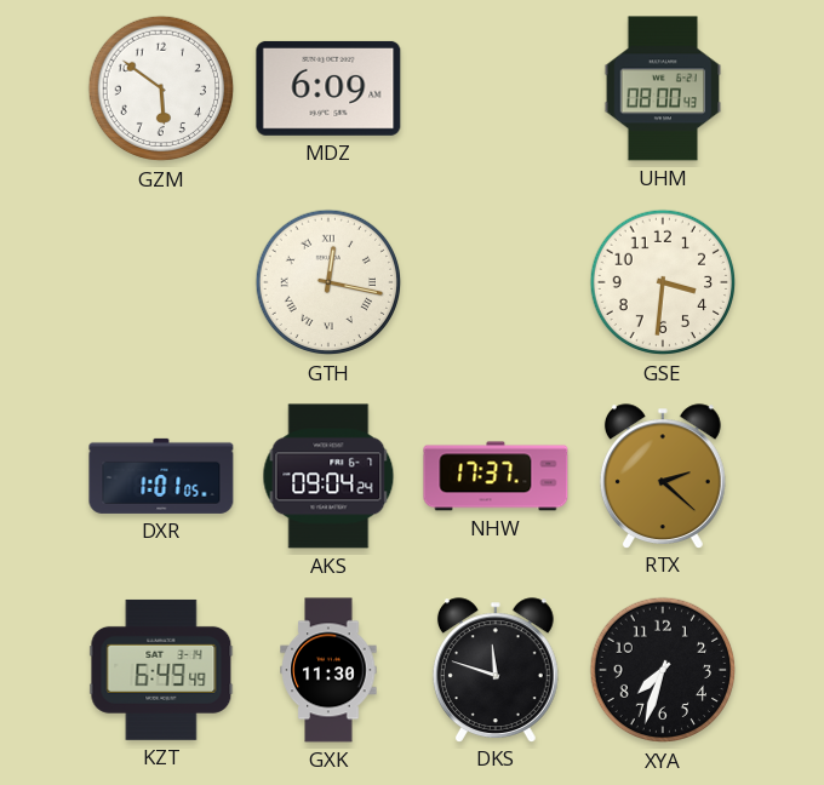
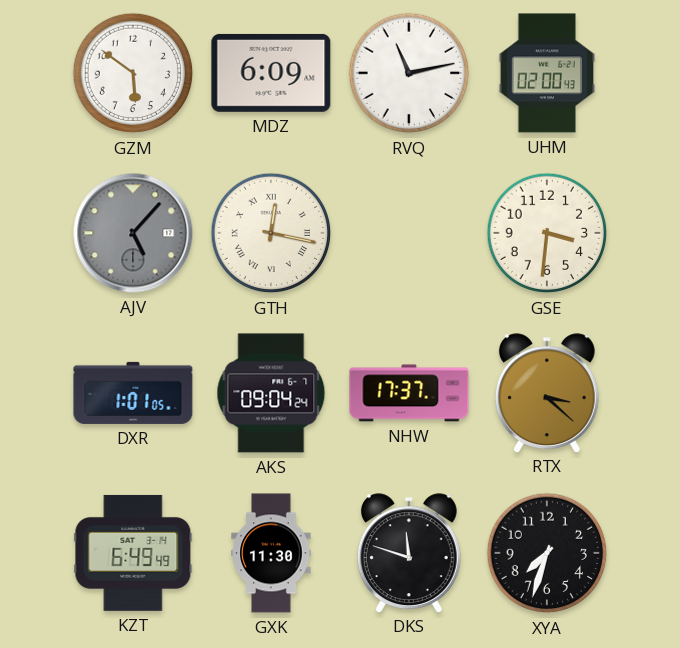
RVQ: none -> 11:13
UHM: 08:00 -> 02:00
AJV: none -> 5:07
RTX: 2:22 -> 3:22
